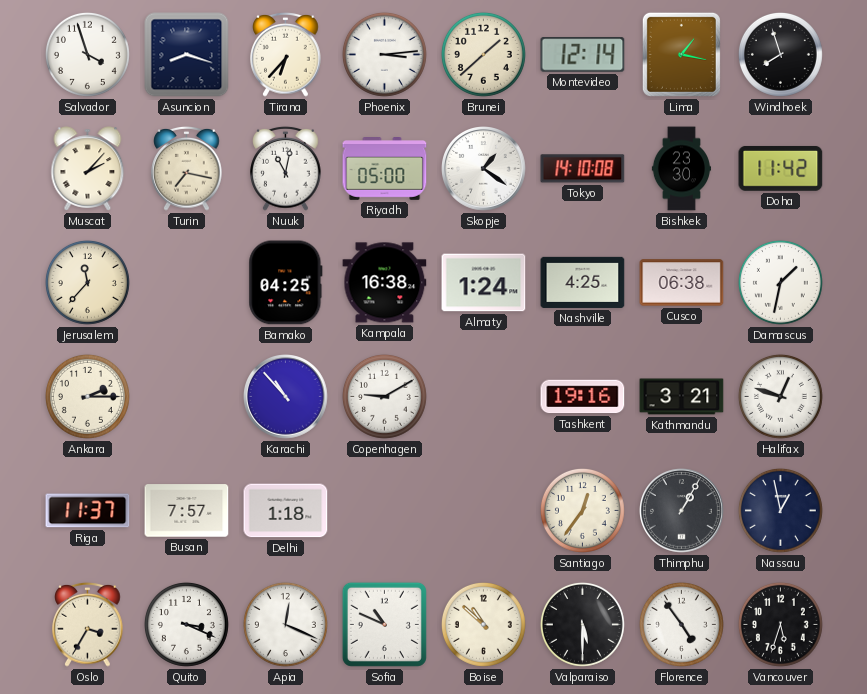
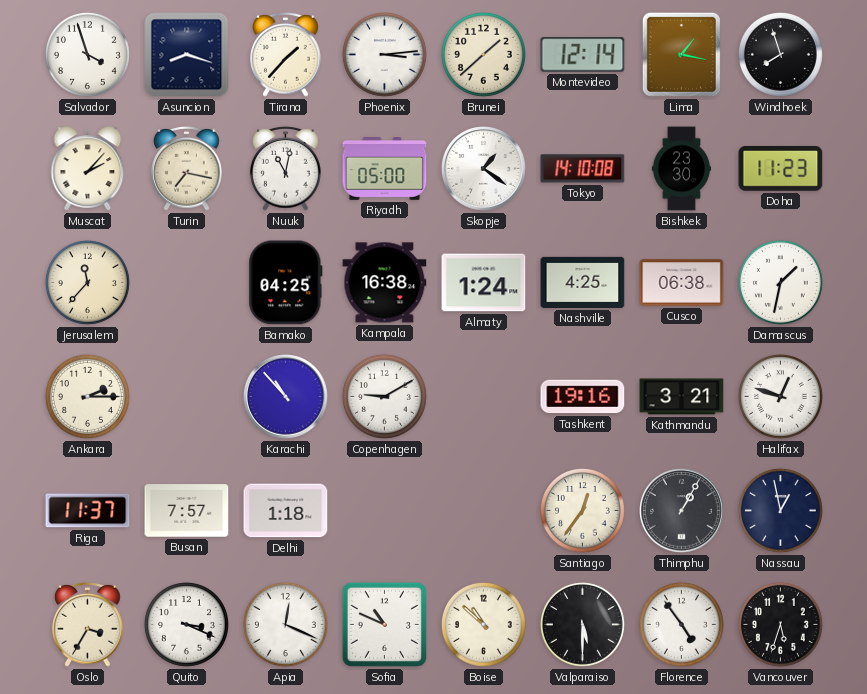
Tirana: 6:37 -> 1:37
Doha: 11:42 -> 11:23
